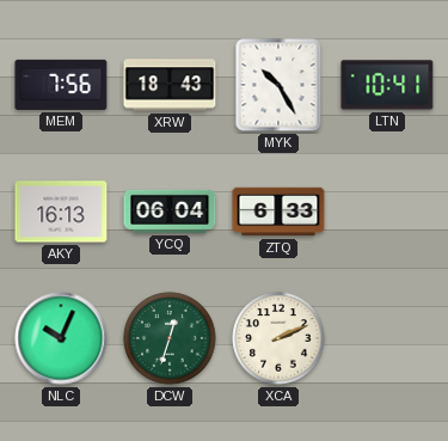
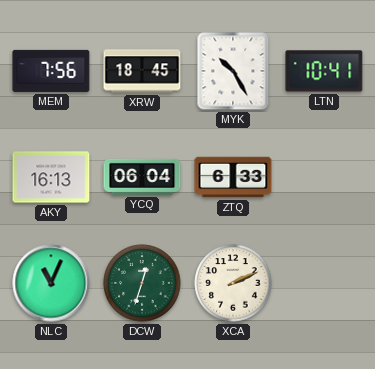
XRW: 18:43 -> 18:45
NLC: 10:04 -> 11:04
